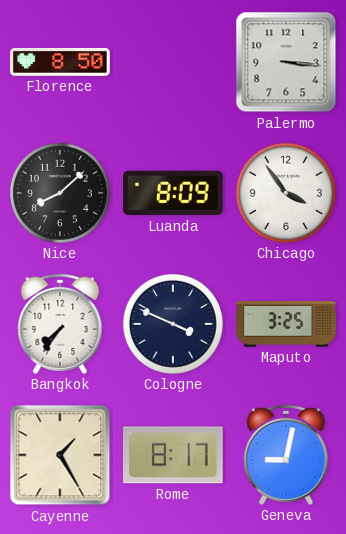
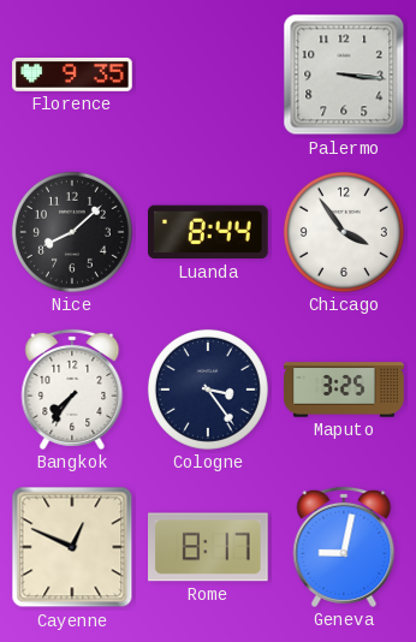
Florence: 8:50 -> 9:35
Luanda: 8:09 -> 8:44
Cologne: 3:49 -> 3:24
Cayenne: 1:25 -> 12:49
